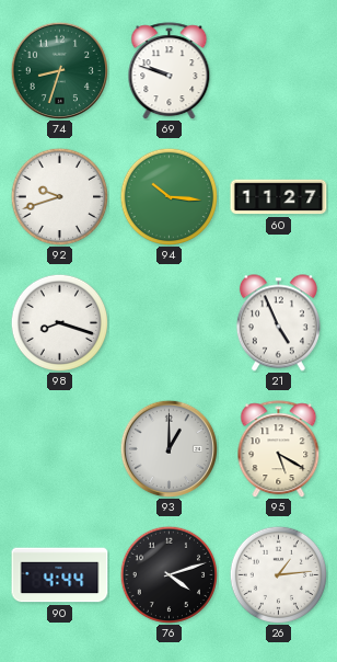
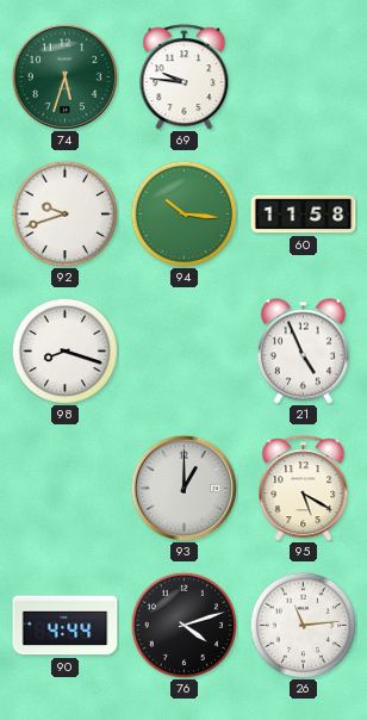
74: 8:33 -> 5:33
69: 9:48 -> 9:46
60: 11:27 -> 11:58
26: 1:14 -> 11:14
